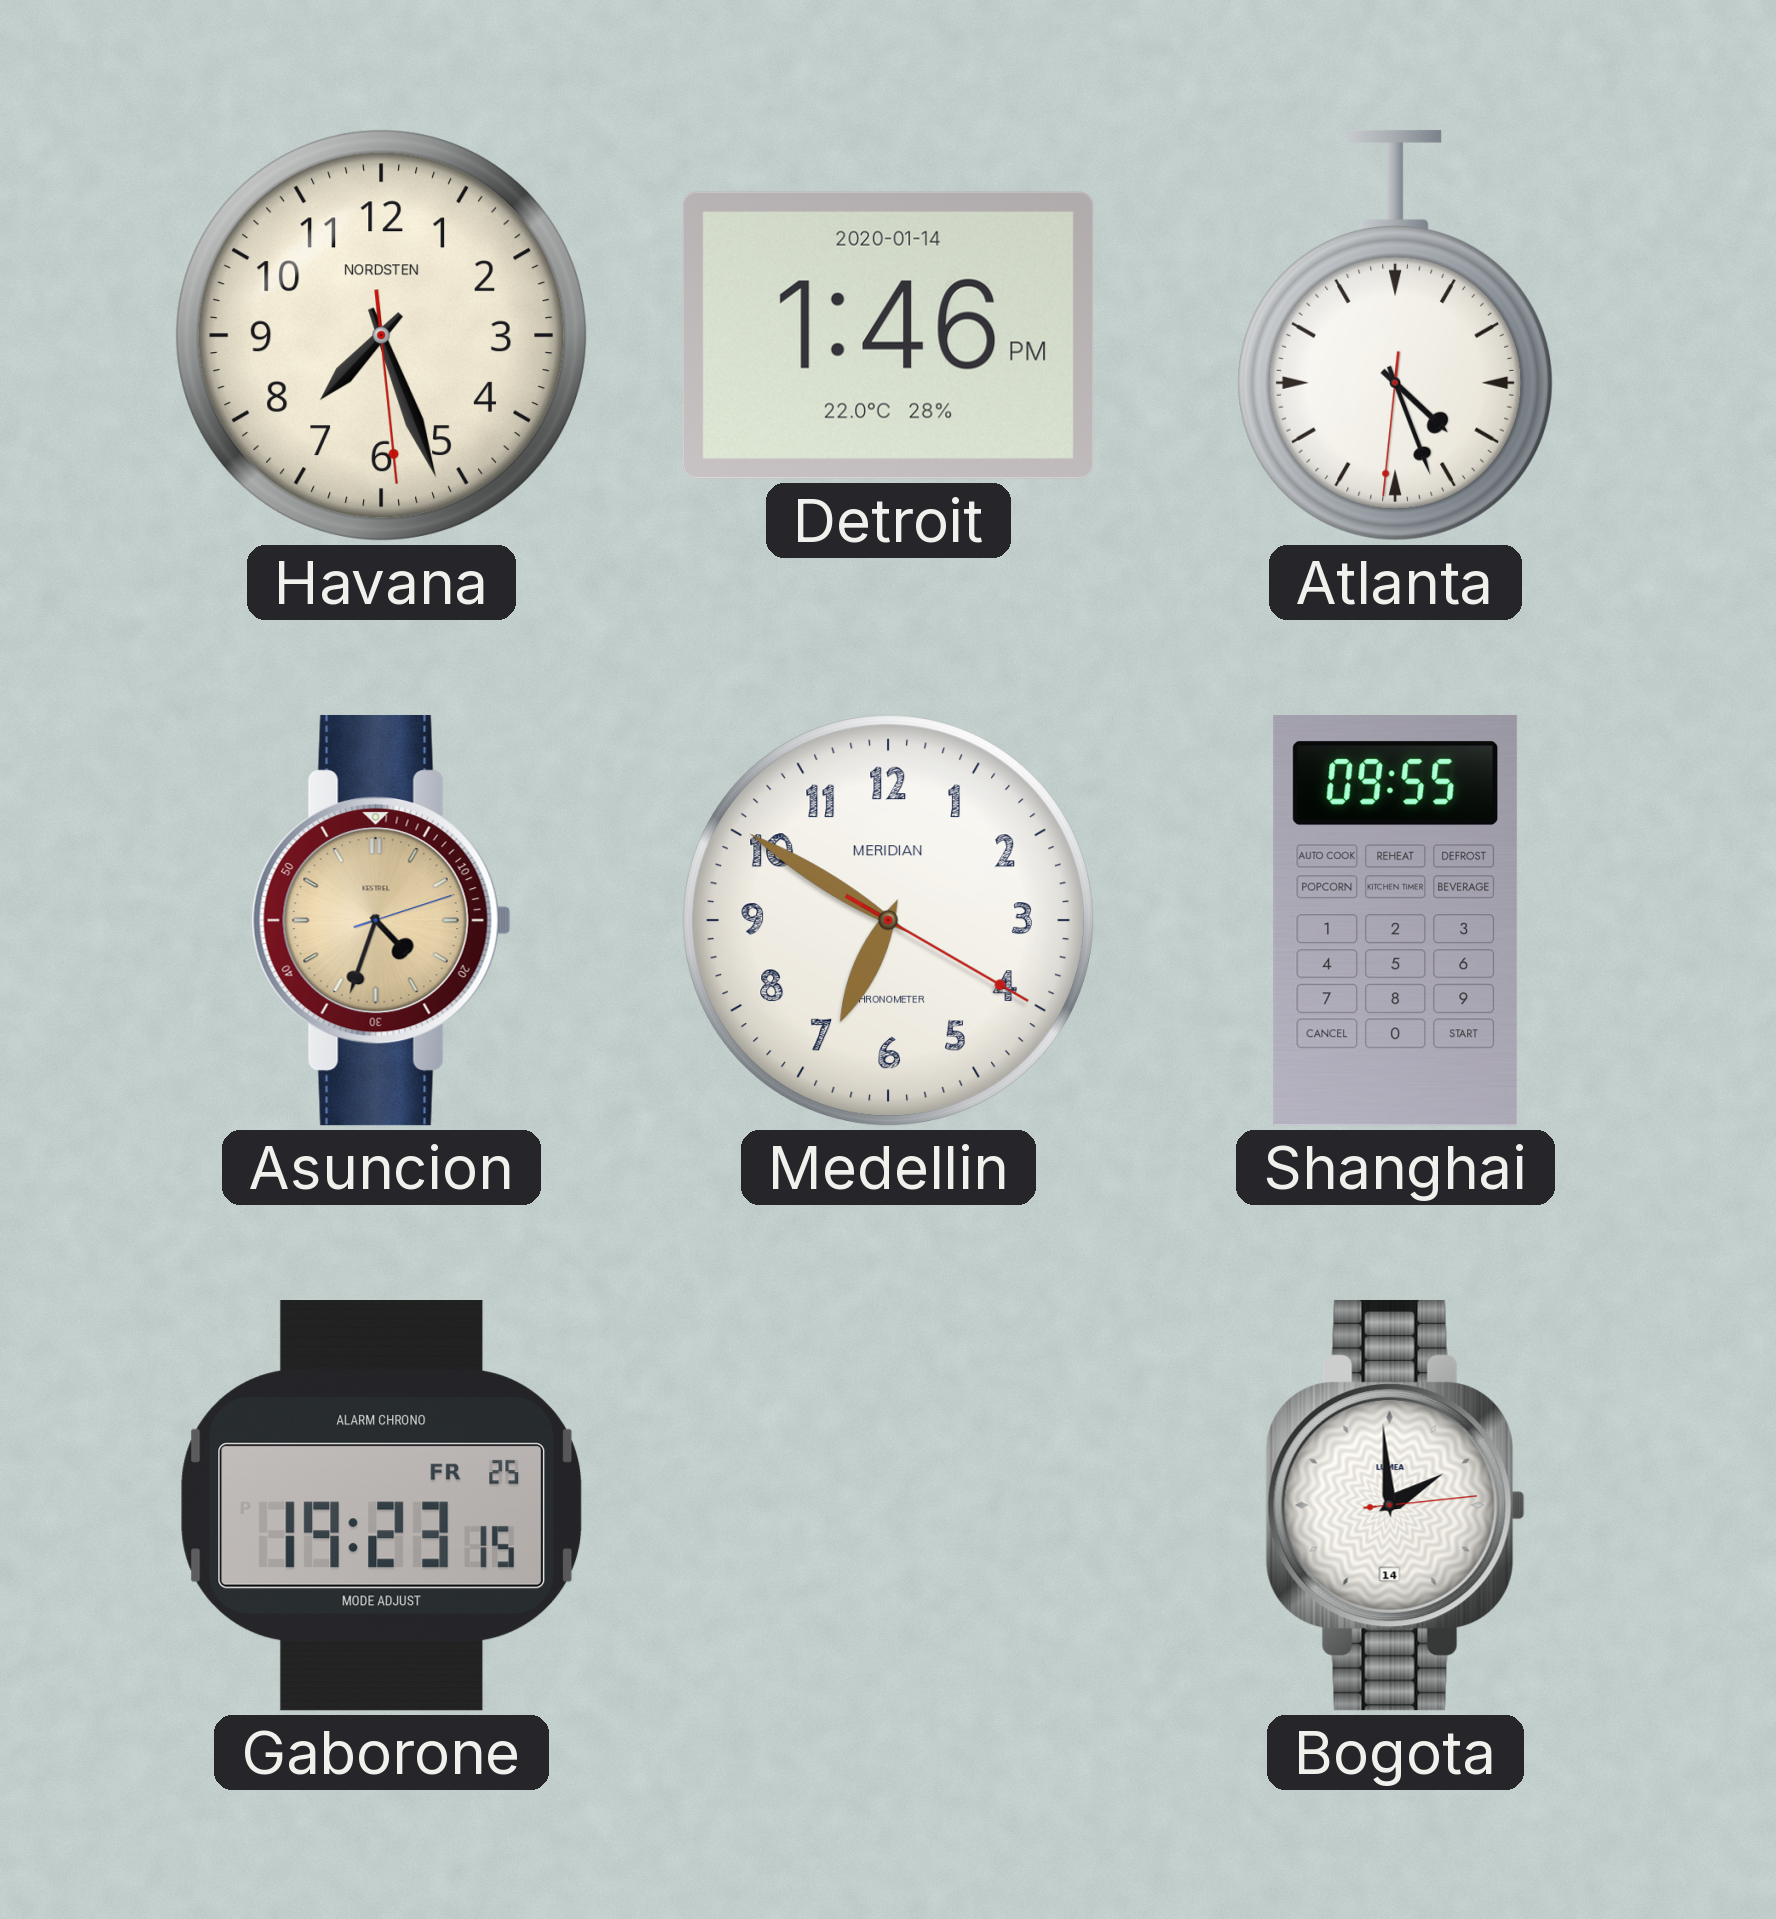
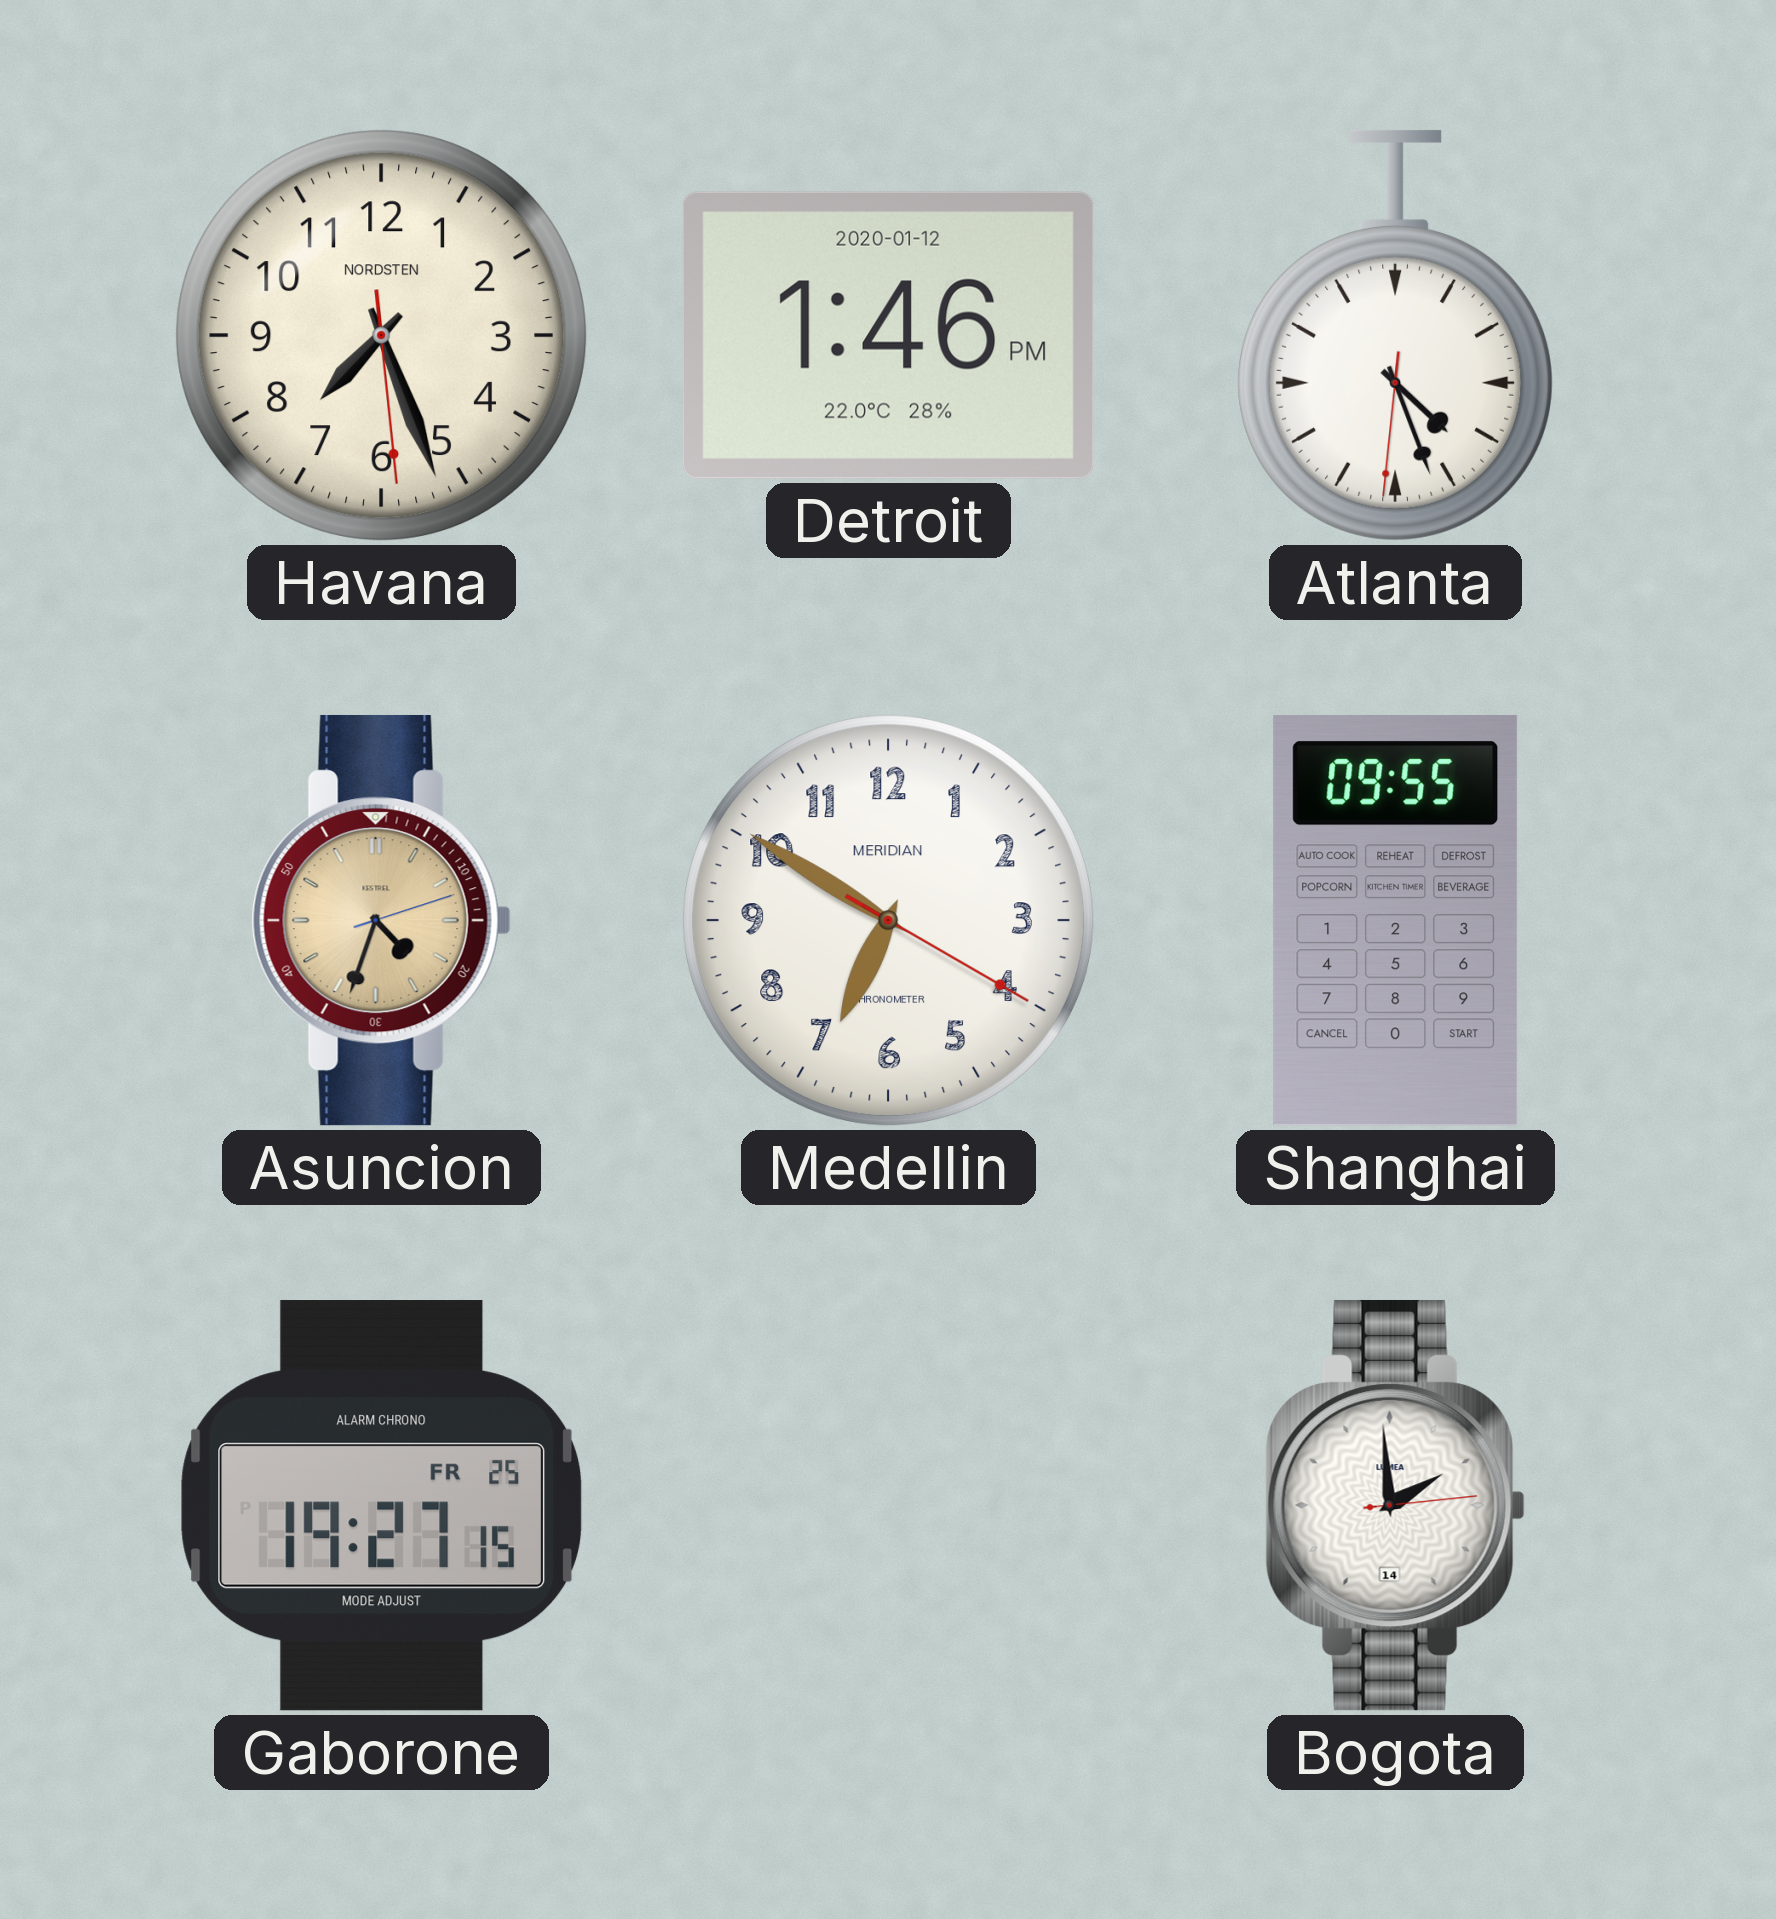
Detroit date: 2020-01-14 -> 2020-01-12
Gaborone: 19:23 -> 19:27
